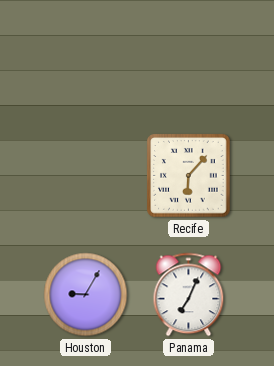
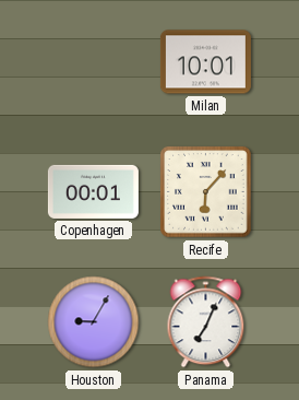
Milan: none -> 10:01
Copenhagen: none -> 00:01
